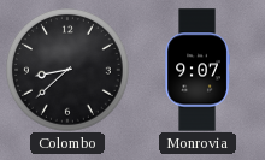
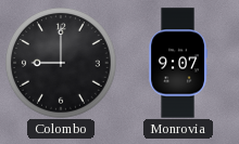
Colombo: 8:38 -> 9:00
